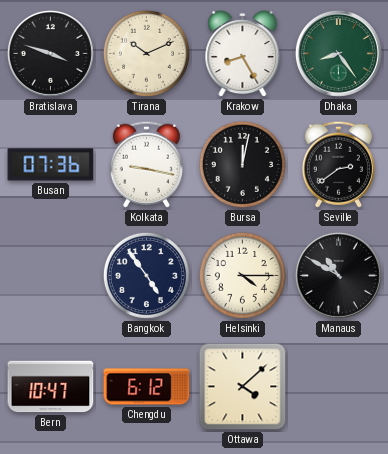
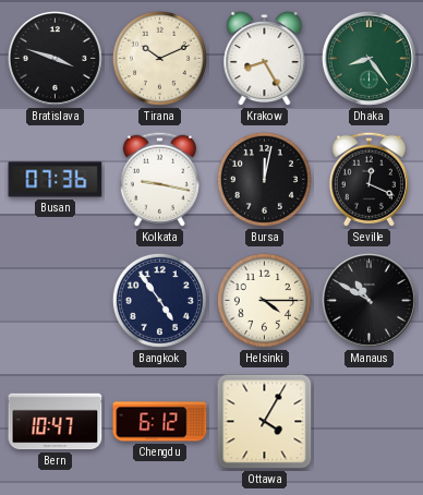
Seville: 2:39 -> 12:19
Ottawa: 4:08 -> 4:05
